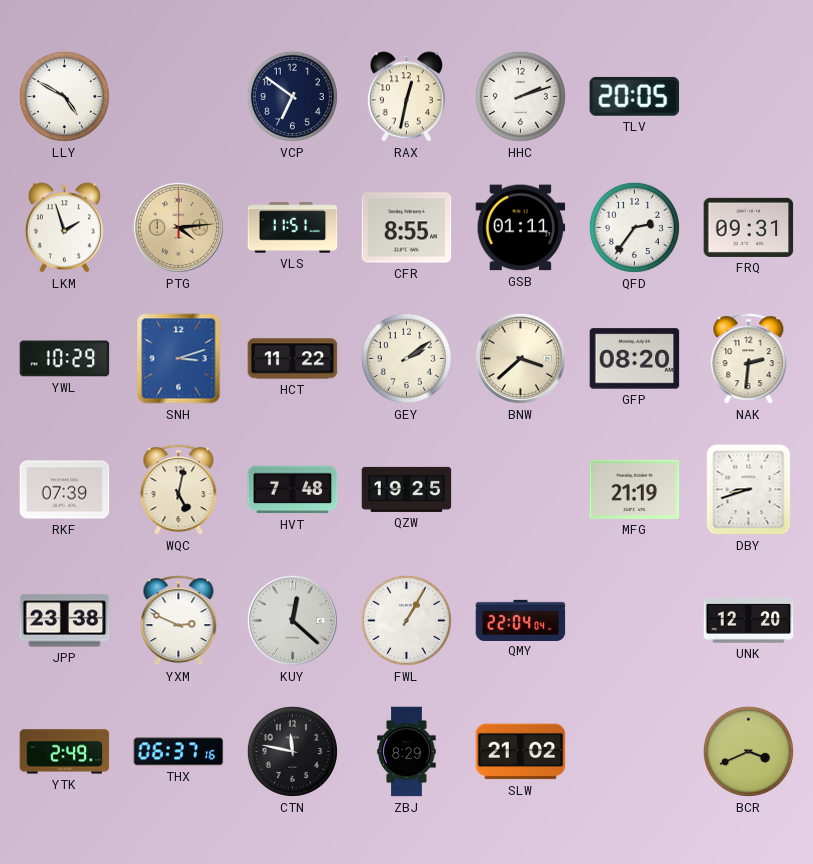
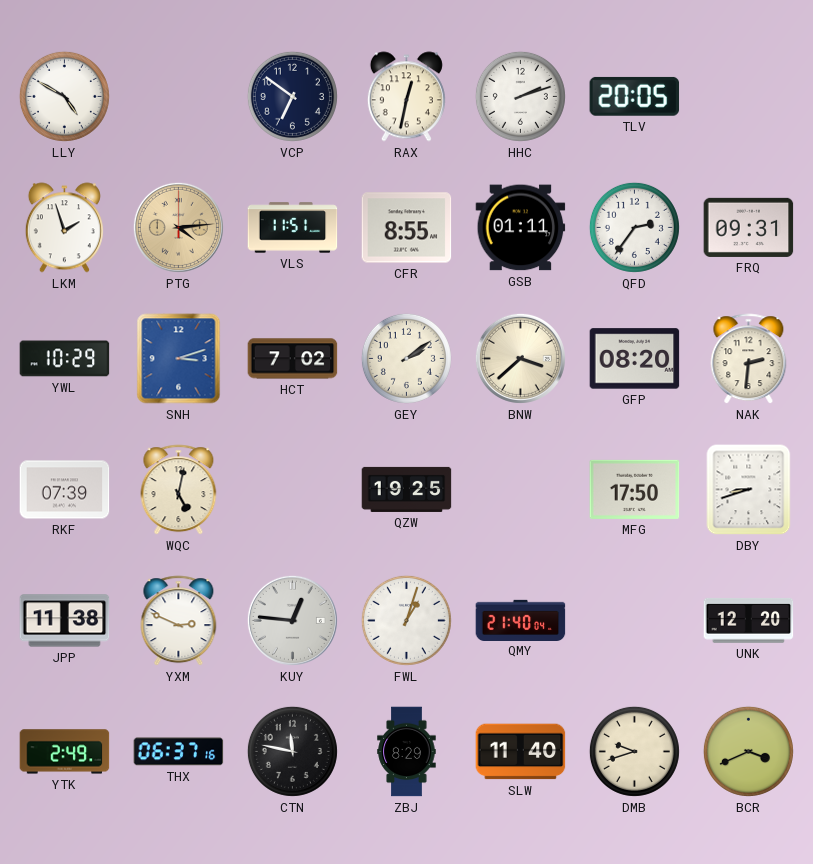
HCT: 11:22 -> 7:02
HVT: 7:48 -> none
MFG: 21:19 -> 17:50
JPP: 23:38 -> 11:38
KUY: 12:22 -> 12:46
FWL: 1:05 -> 1:03
QMY: 22:04 -> 21:40
SLW: 21:02 -> 11:40
DMB: none -> 9:42
